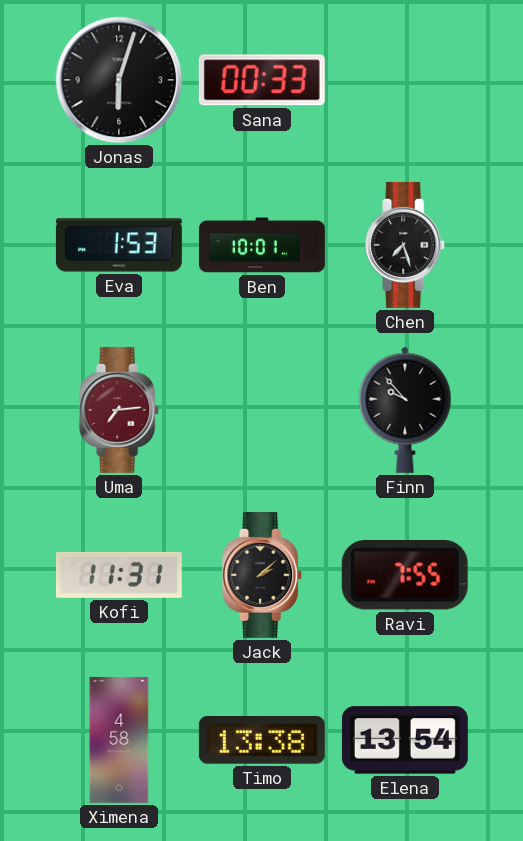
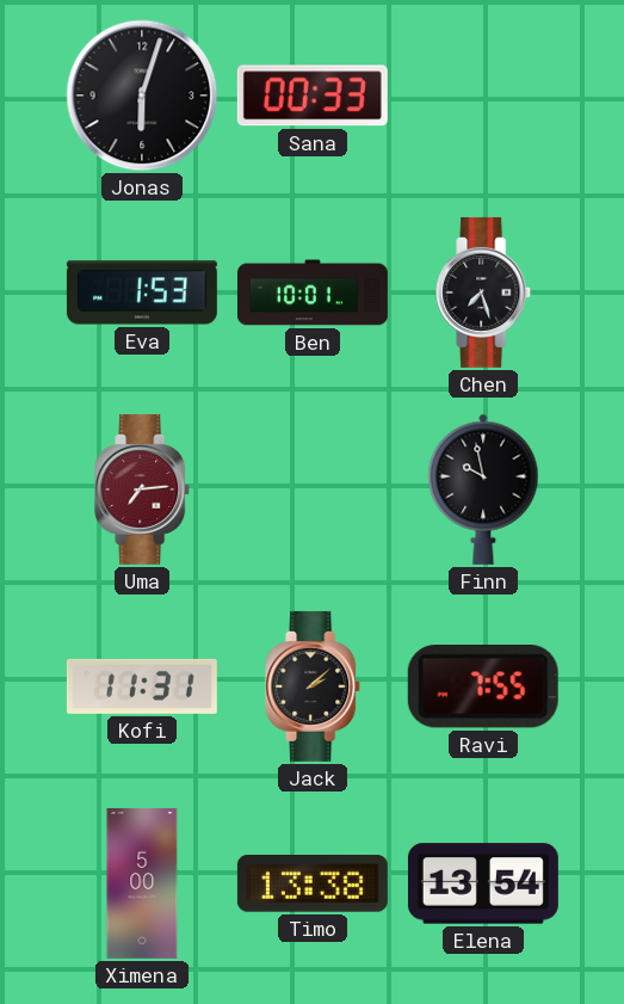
Finn: 9:53 -> 9:58
Ximena: 4:58 -> 5:00
